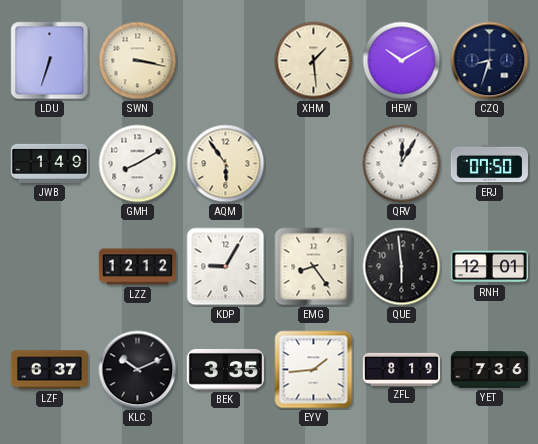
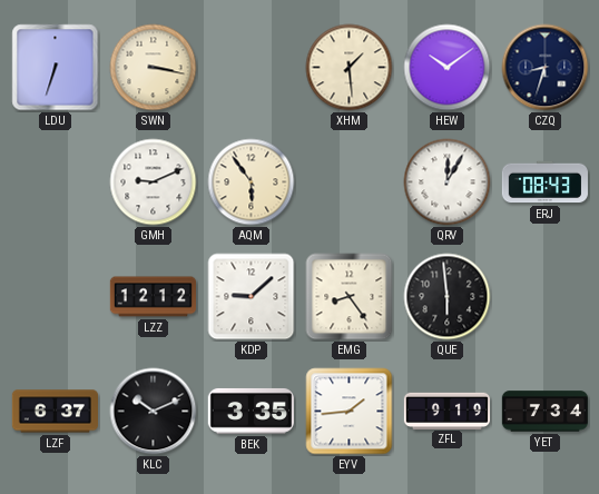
HEW: 10:10 -> 10:09
JWB: 1:49 -> none
GMH: 8:10 -> 9:11
ERJ: 07:50 -> 08:43
KDP: 9:05 -> 9:08
RNH: 12:01 -> none
ZFL: 8:19 -> 9:19
YET: 7:36 -> 7:34
